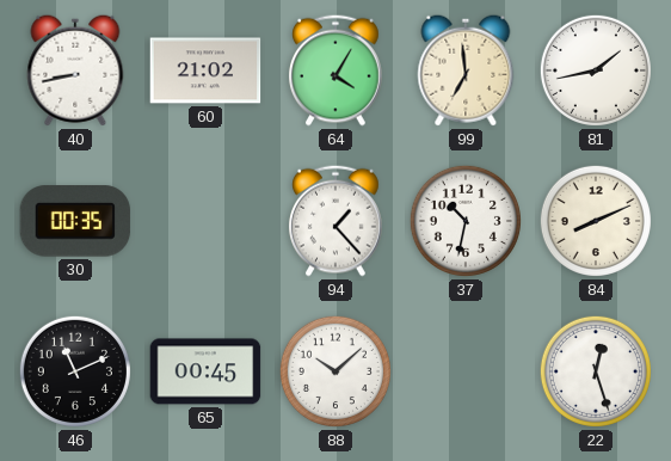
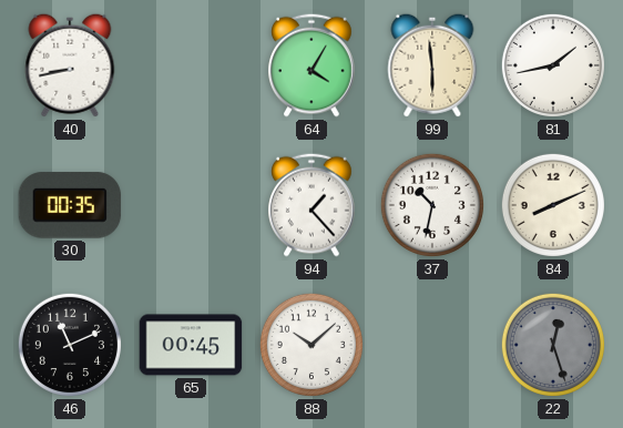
60: 21:02 -> none
99: 6:59 -> 5:59
22 dial: white -> grey
